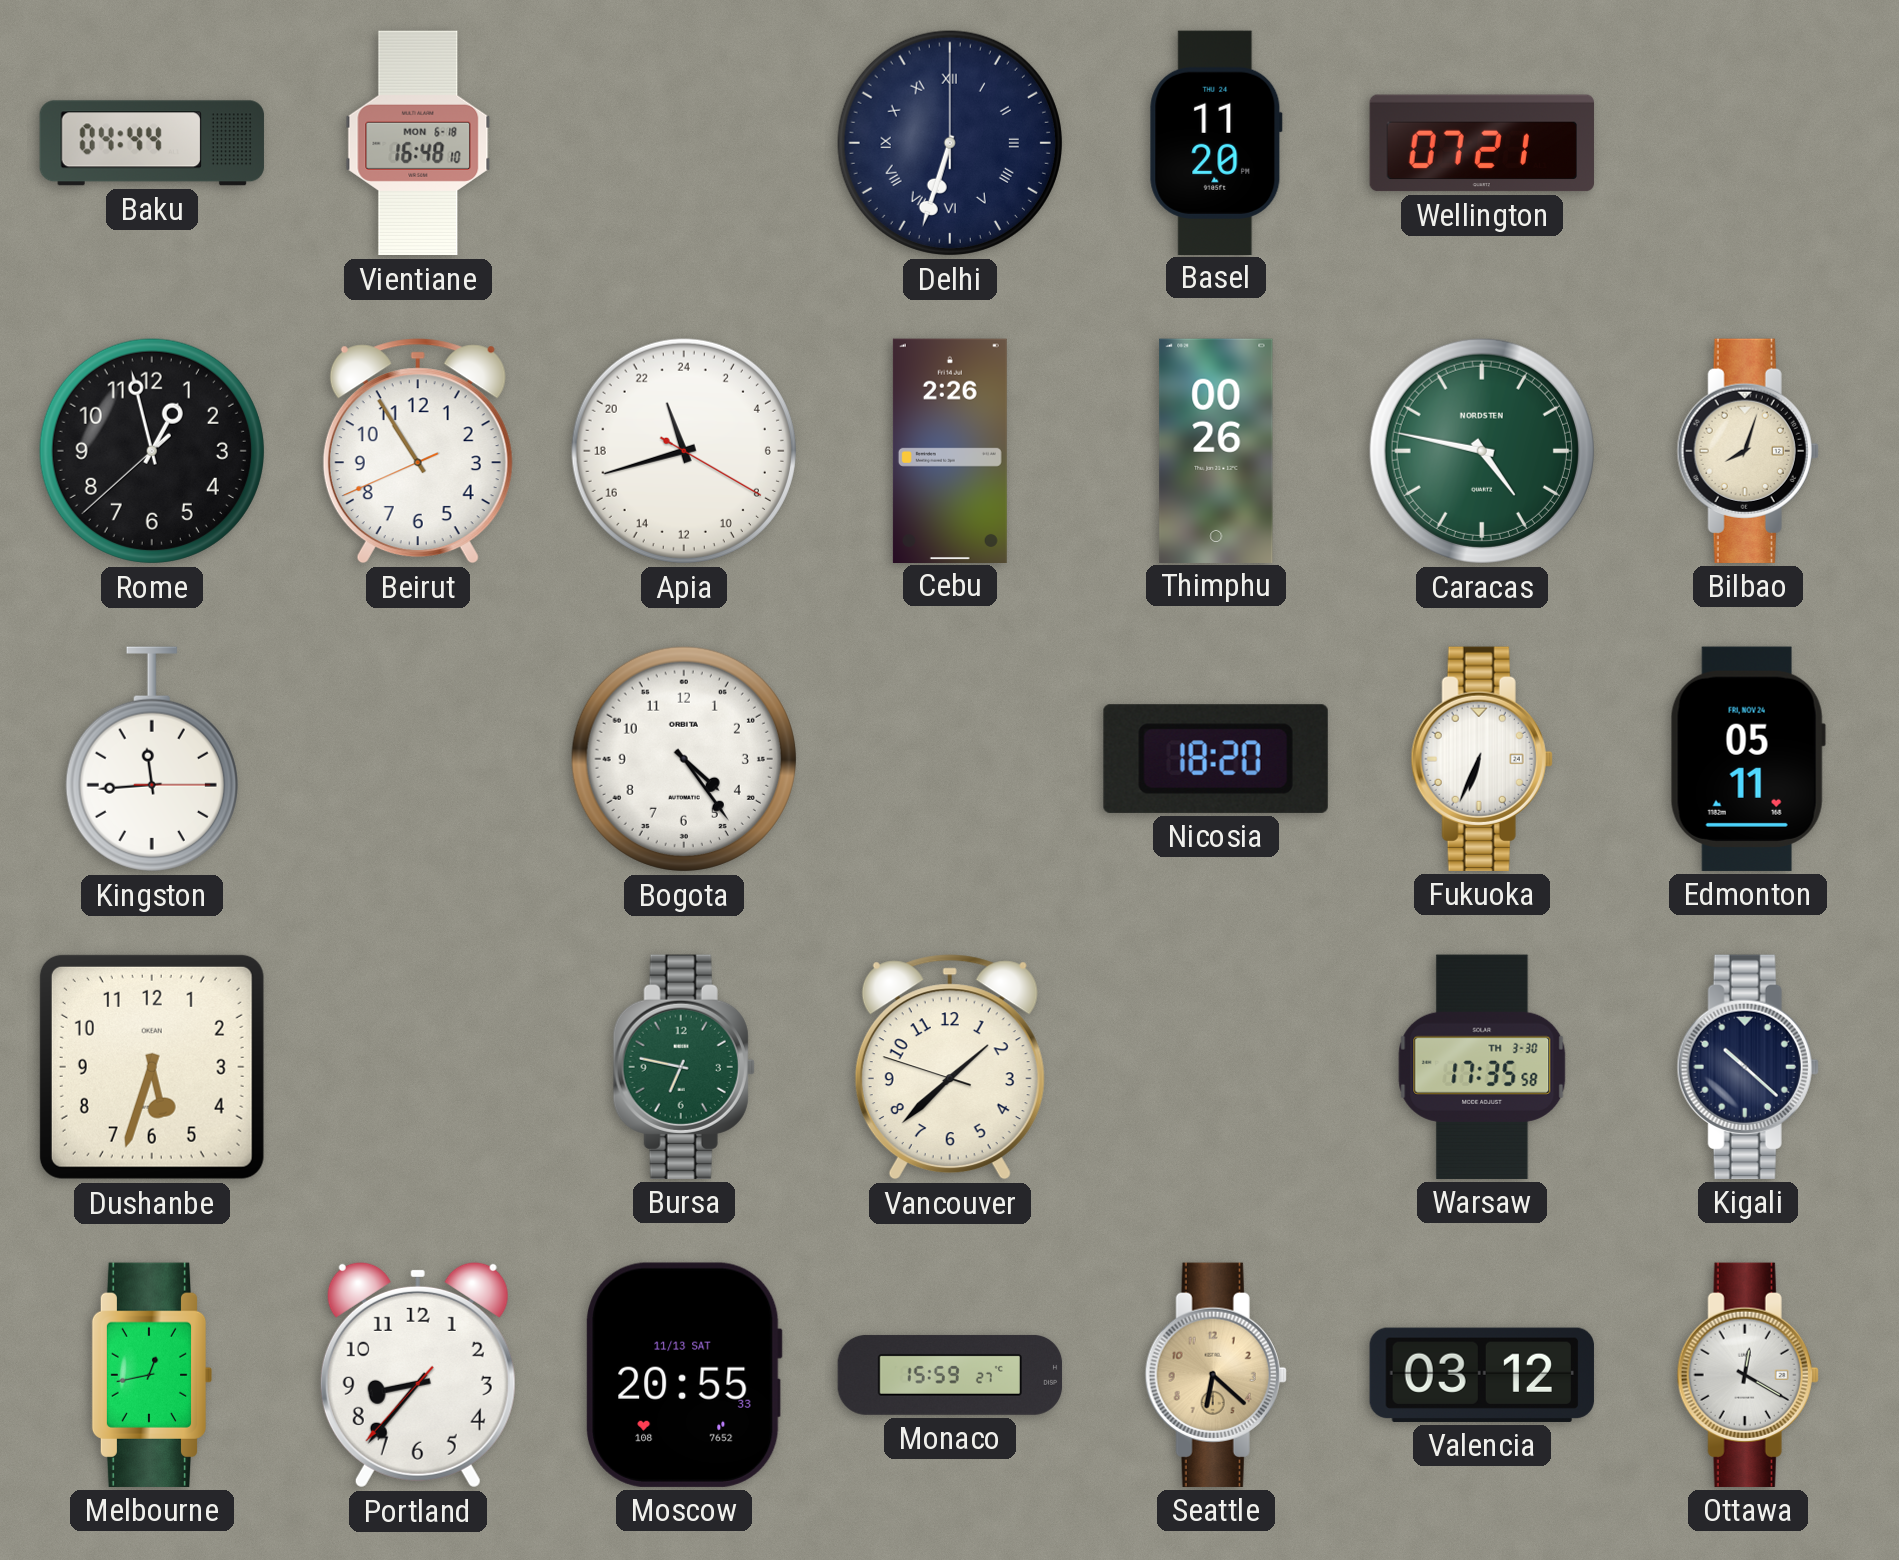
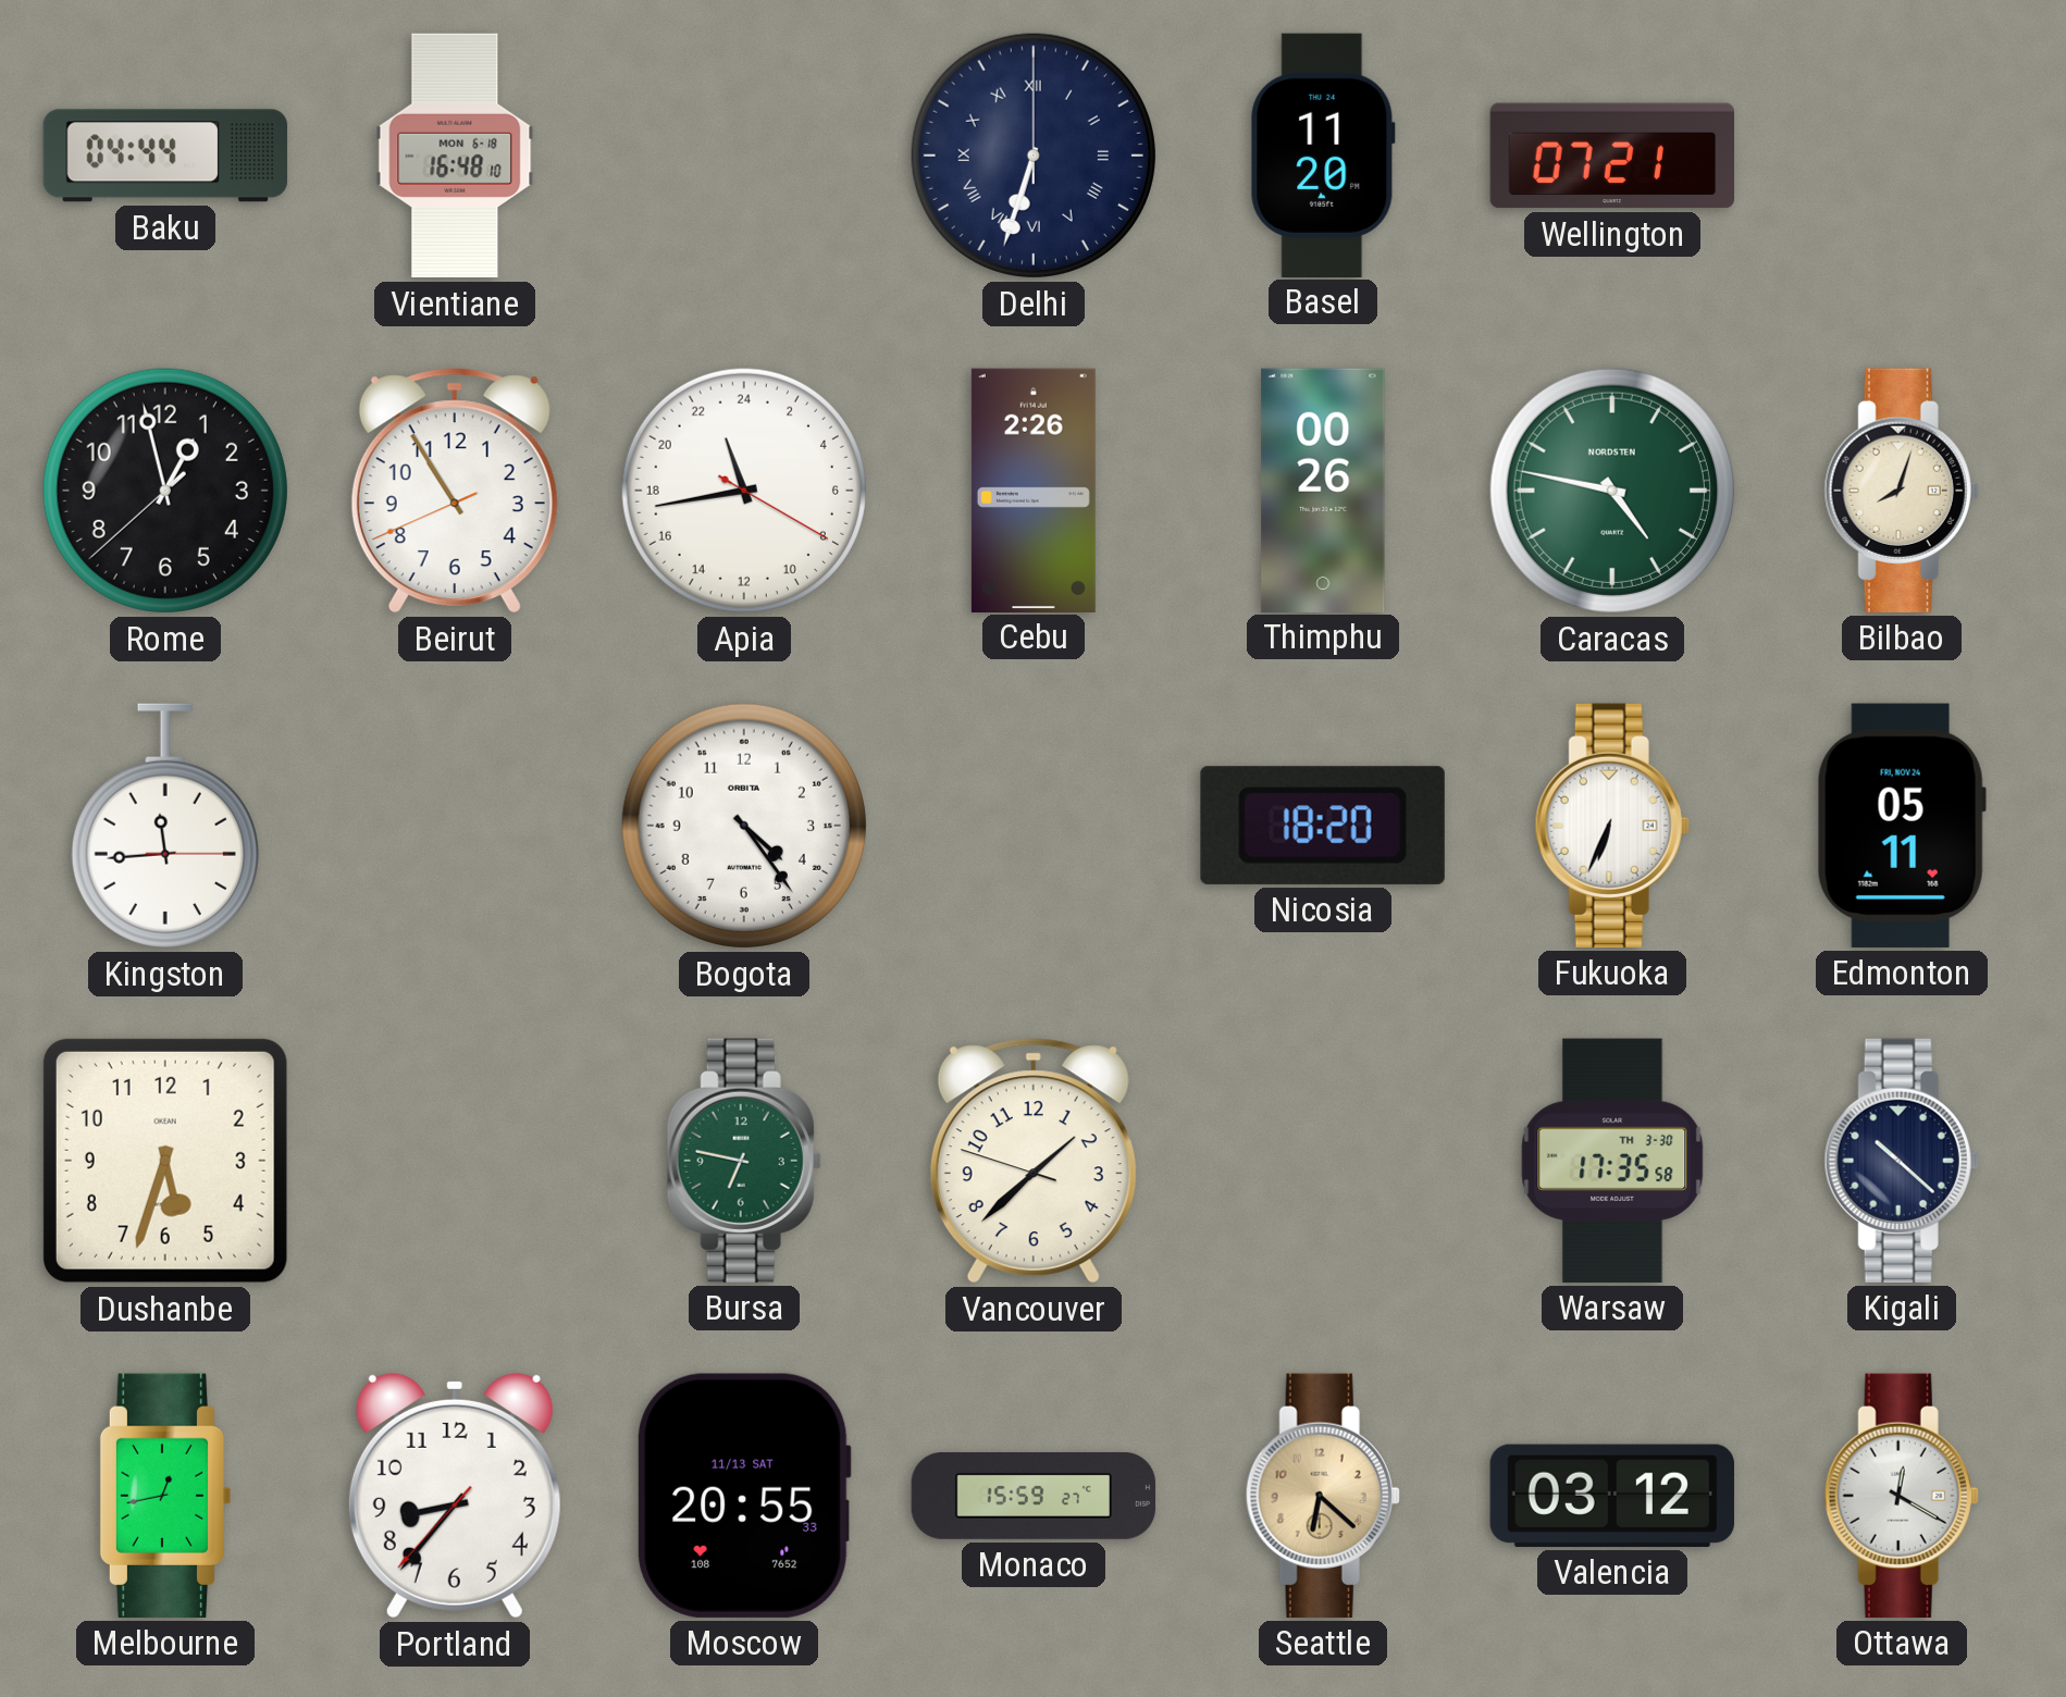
Apia: 22:42 -> 22:43
